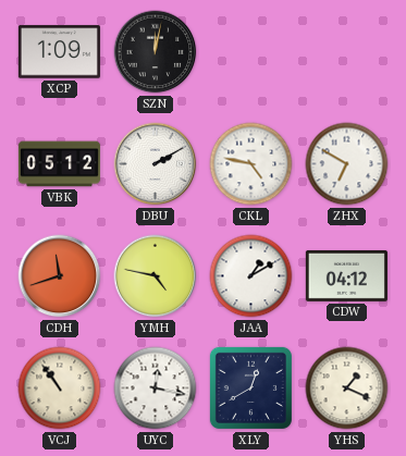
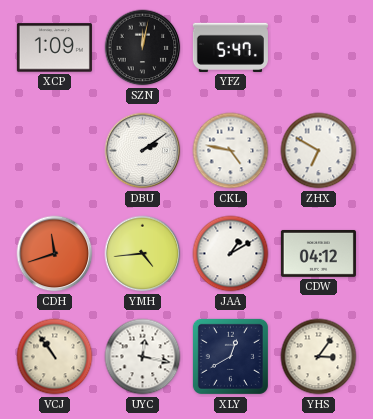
YFZ: none -> 5:47
VBK: 05:12 -> none
DBU: 2:10 -> 2:09
YMH: 4:47 -> 4:44
YHS: 1:19 -> 3:06
